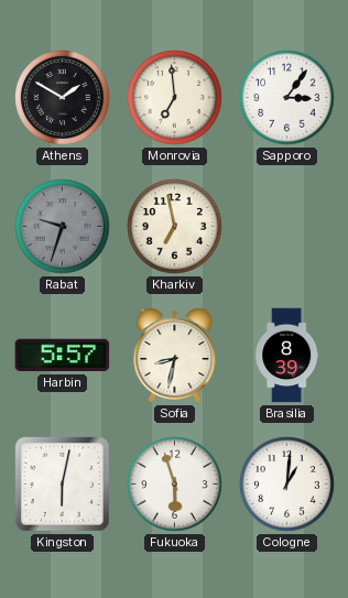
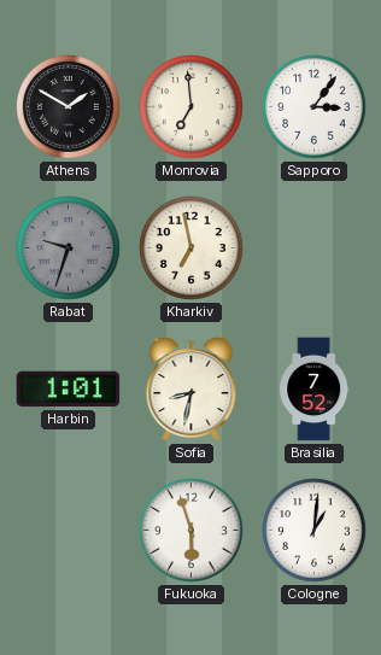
Harbin: 5:57 -> 1:01
Brasilia: 8:39 -> 7:52
Kingston: 6:02 -> none
